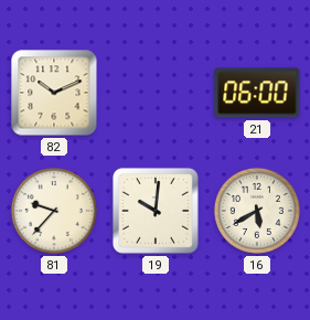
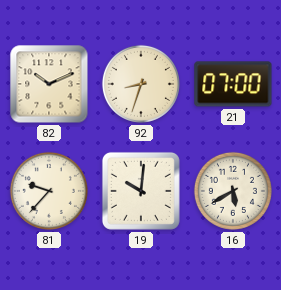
92: none -> 8:33
21: 06:00 -> 07:00
